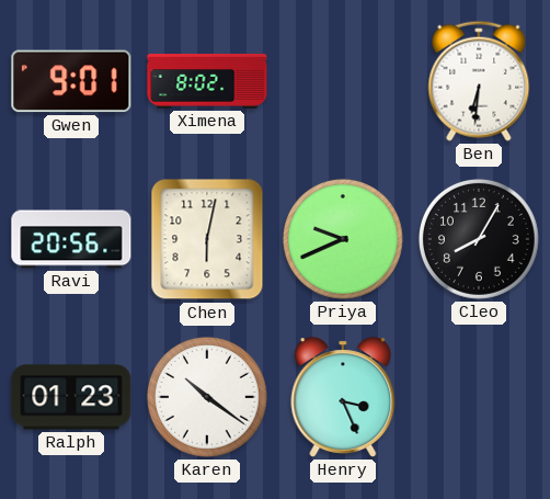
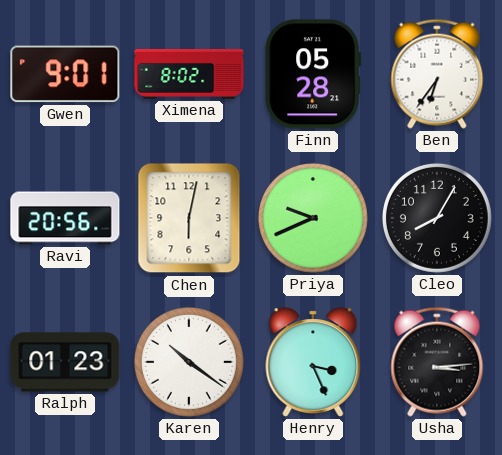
Finn: none -> 05:28
Ben: 6:31 -> 6:36
Usha: none -> 3:14
